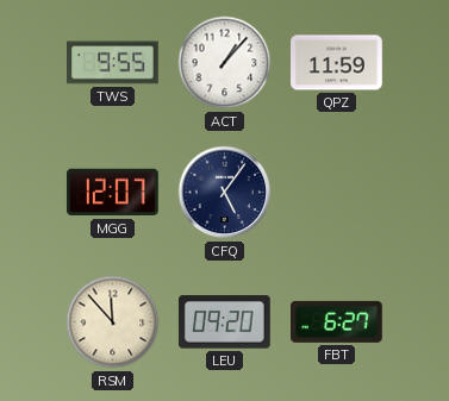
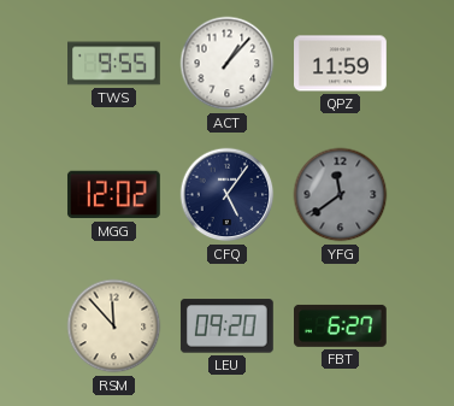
MGG: 12:07 -> 12:02
YFG: none -> 11:39
